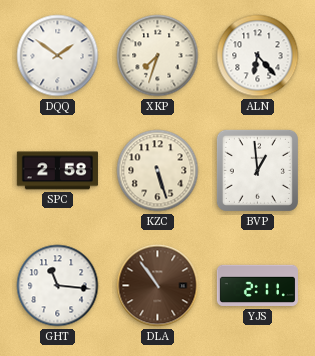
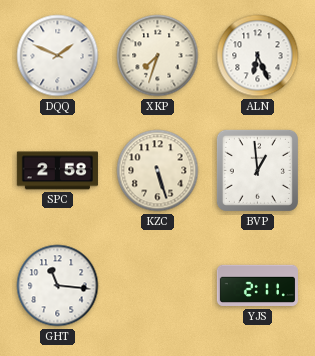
DQQ: 1:51 -> 1:49
ALN: 6:23 -> 6:26
DLA: 10:54 -> none
